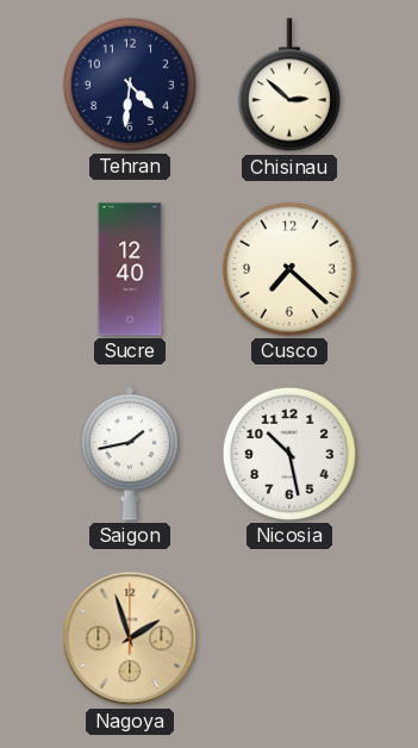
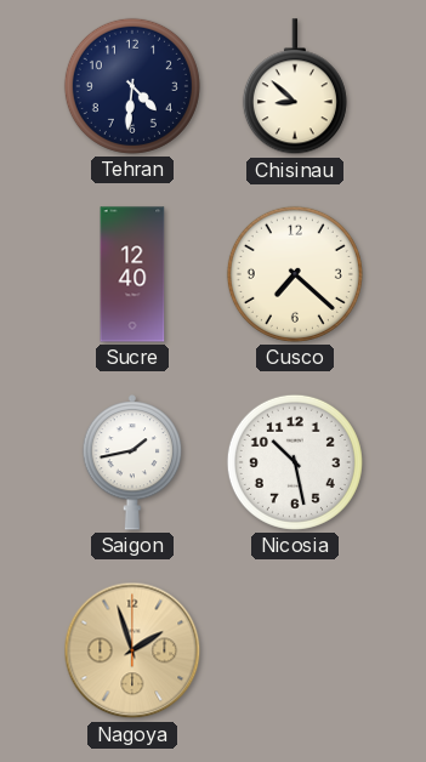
Chisinau: 2:52 -> 8:52
